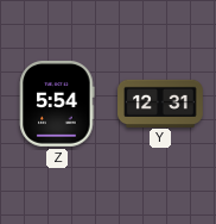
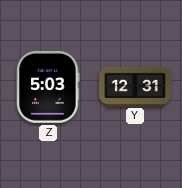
Z: 5:54 -> 5:03
